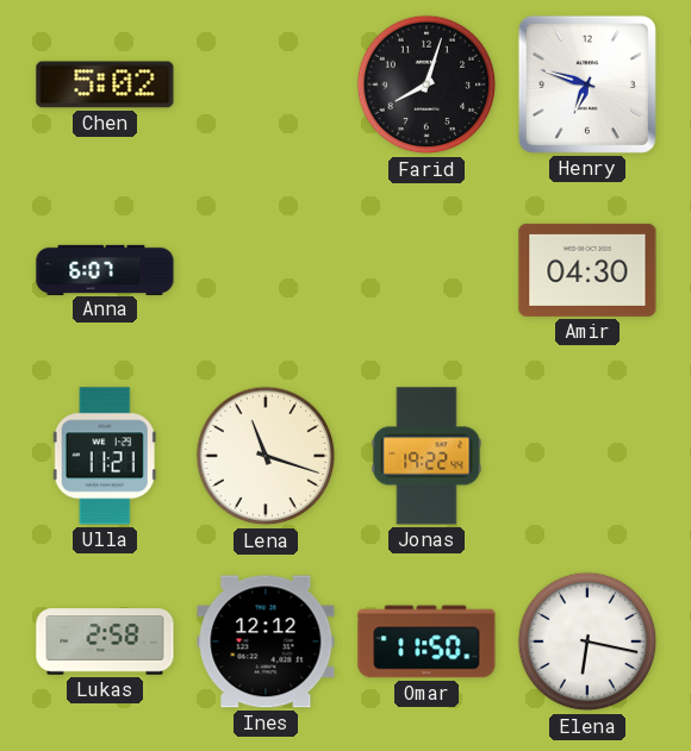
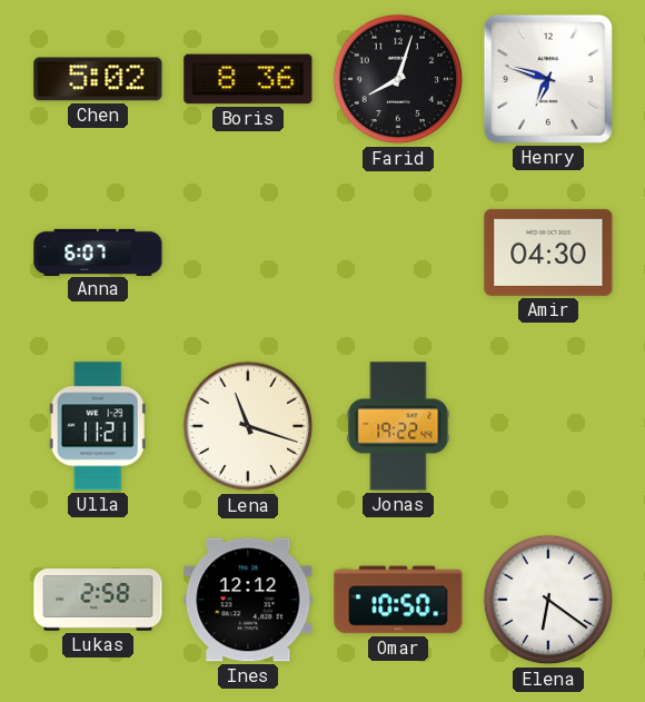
Boris: none -> 8:36
Omar: 11:50 -> 10:50
Elena: 6:17 -> 6:21
